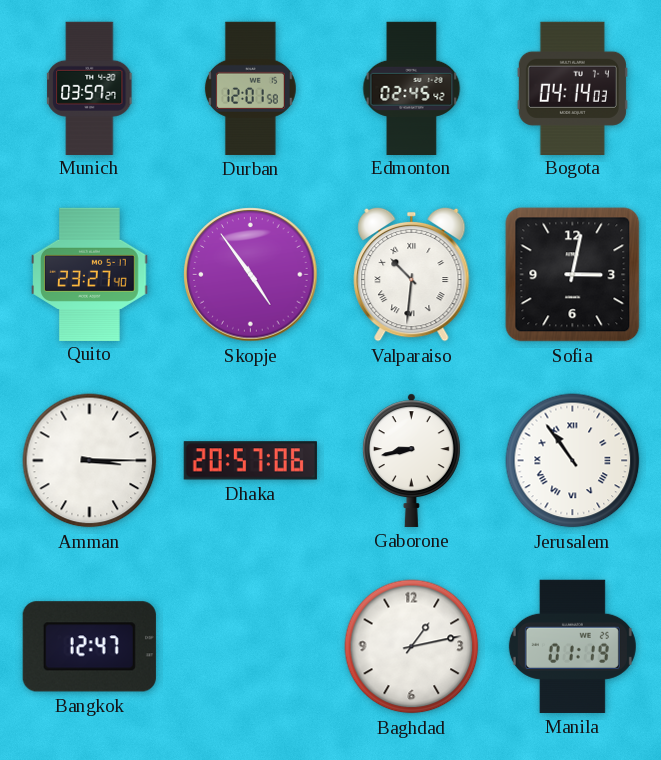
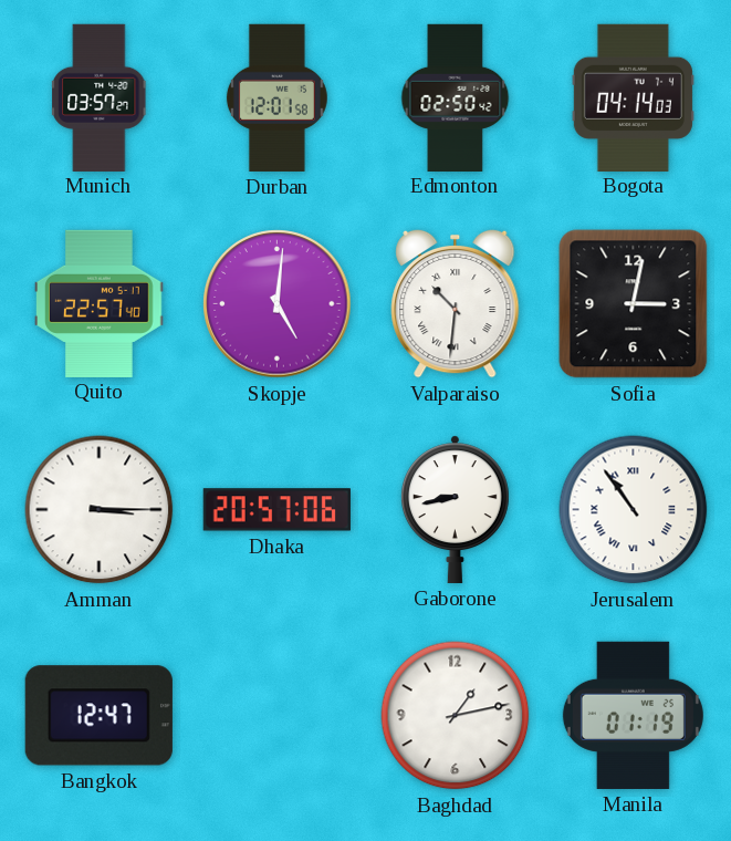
Edmonton: 02:45 -> 02:50
Quito: 23:27 -> 22:57
Skopje: 4:54 -> 5:01
